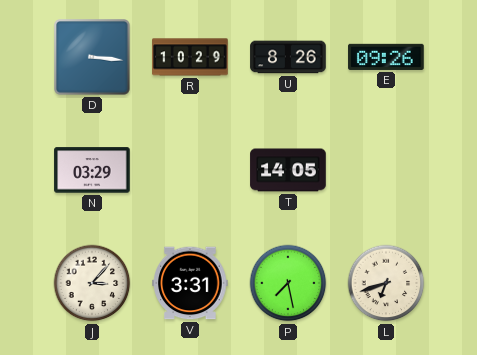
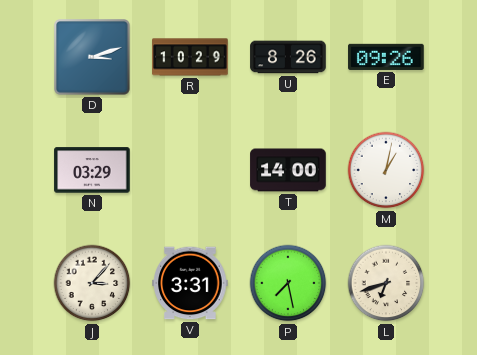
D: 3:16 -> 3:12
T: 14:05 -> 14:00
M: none -> 1:02
